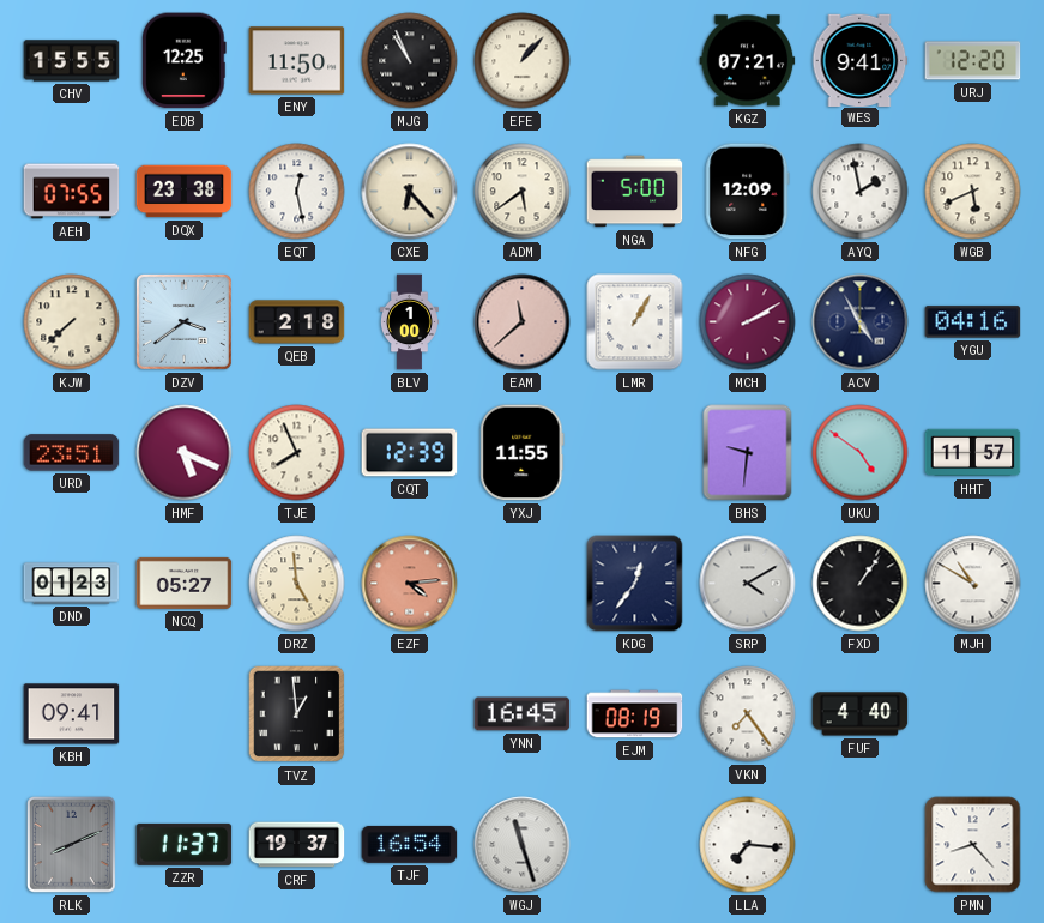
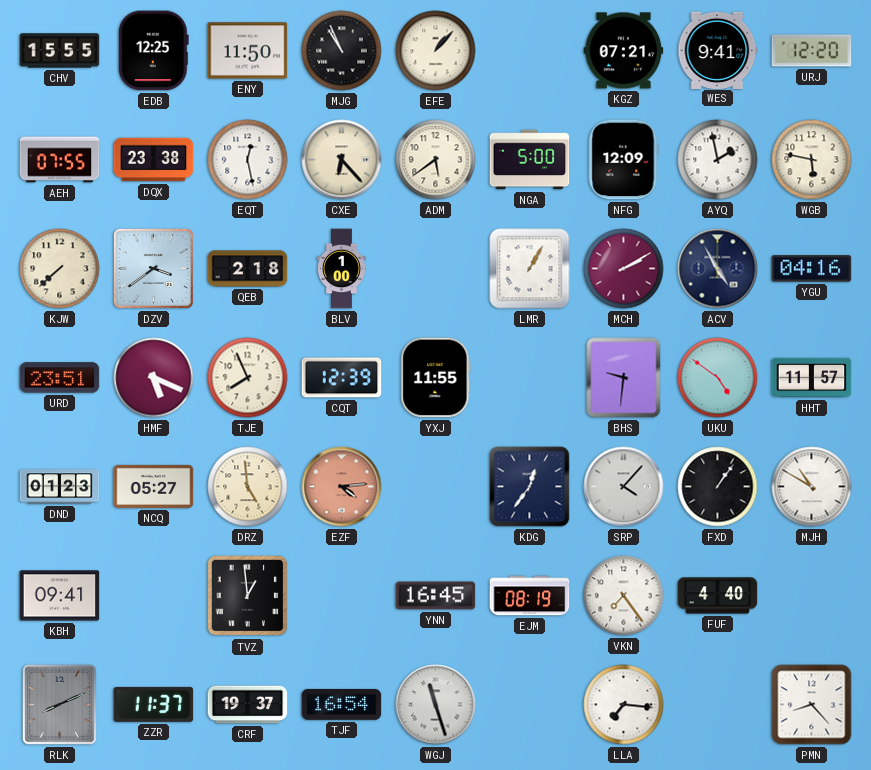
WGB: 5:41 -> 5:47
EAM: 11:38 -> none
SRP: 4:10 -> 4:07
